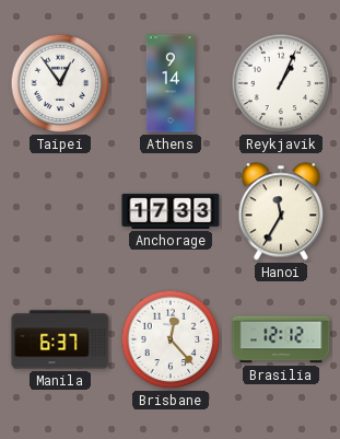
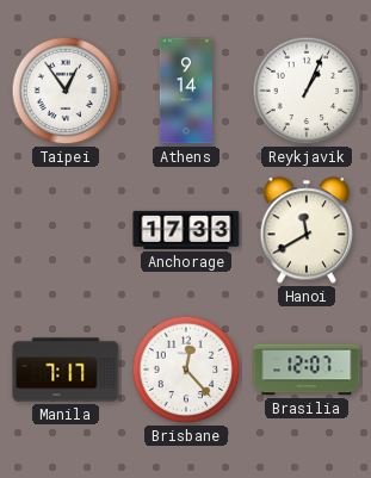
Hanoi: 11:35 -> 11:40
Manila: 6:37 -> 7:17
Brasilia: 12:12 -> 12:07
